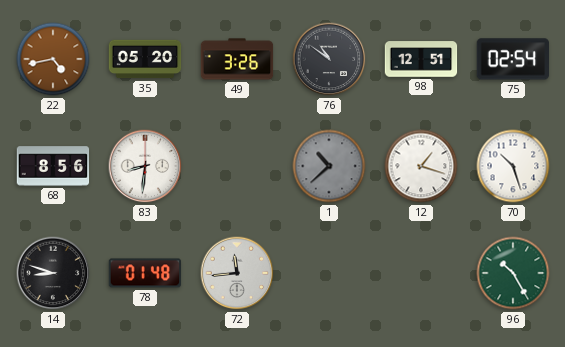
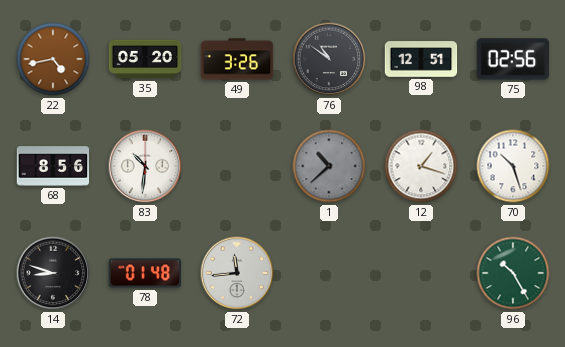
75: 02:54 -> 02:56
83: 8:31 -> 10:31
